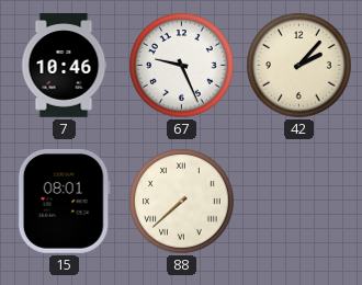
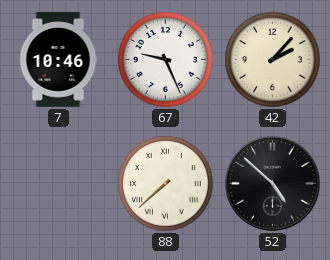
15: 08:01 -> none
52: none -> 4:52
